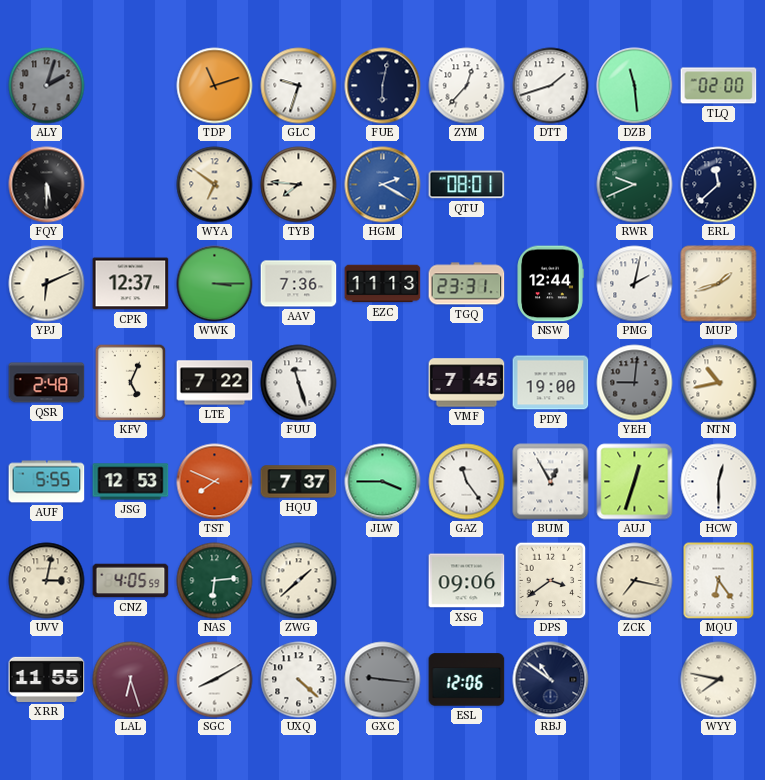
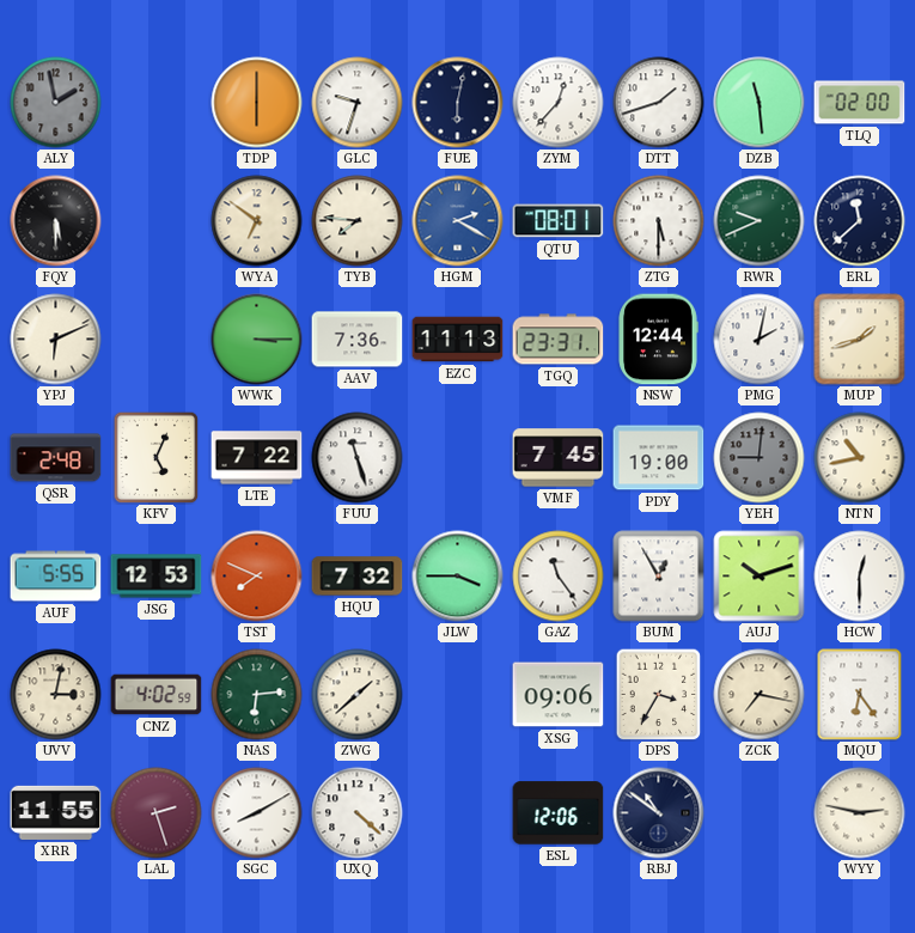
ALY: 2:03 -> 1:58
TDP: 11:12 -> 6:00
ZTG: none -> 5:30
CPK: 12:37 -> none
HQU: 7:37 -> 7:32
AUJ: 12:33 -> 10:12
CNZ: 4:05 -> 4:02
DPS: 3:39 -> 3:35
LAL: 6:27 -> 2:27
GXC: 9:16 -> none
WYY: 7:47 -> 2:47
